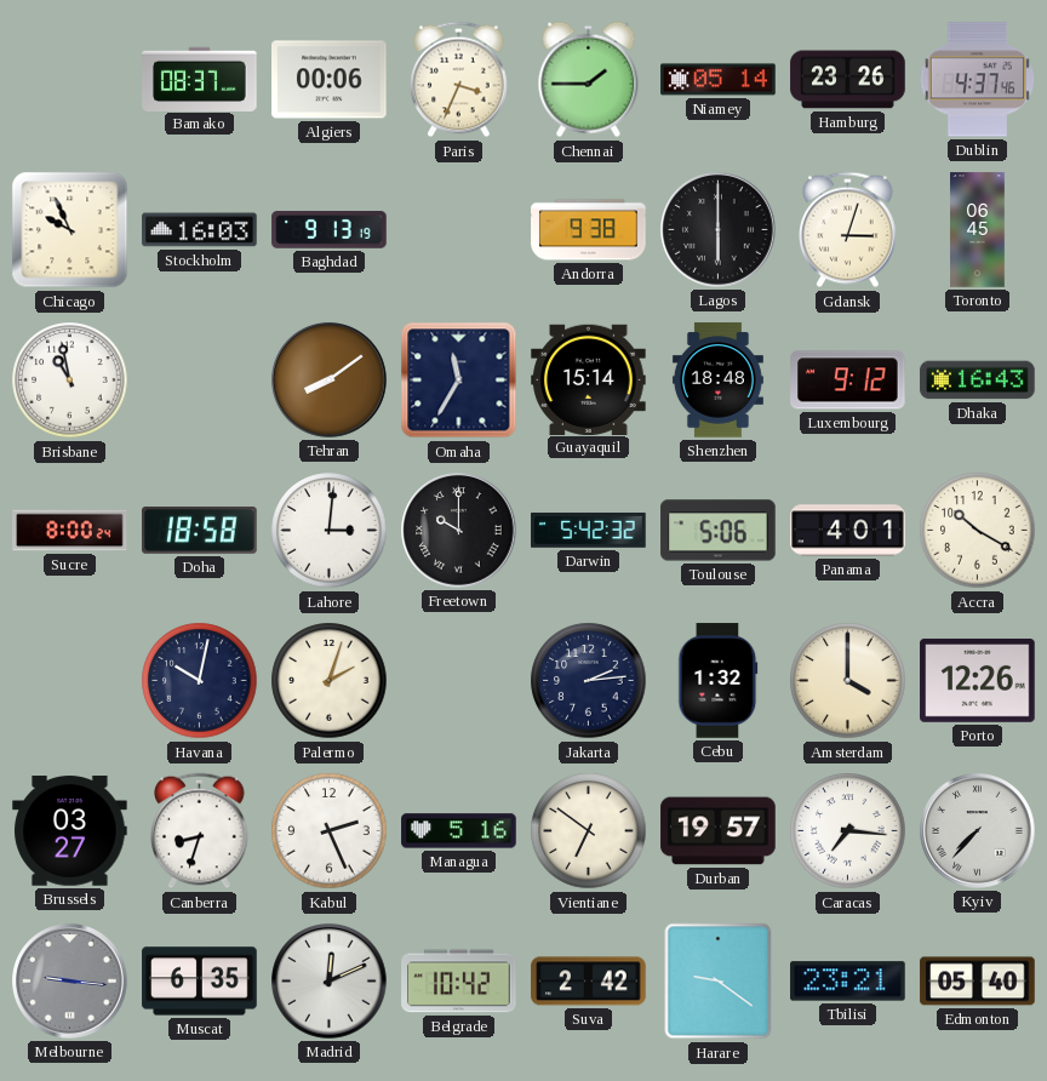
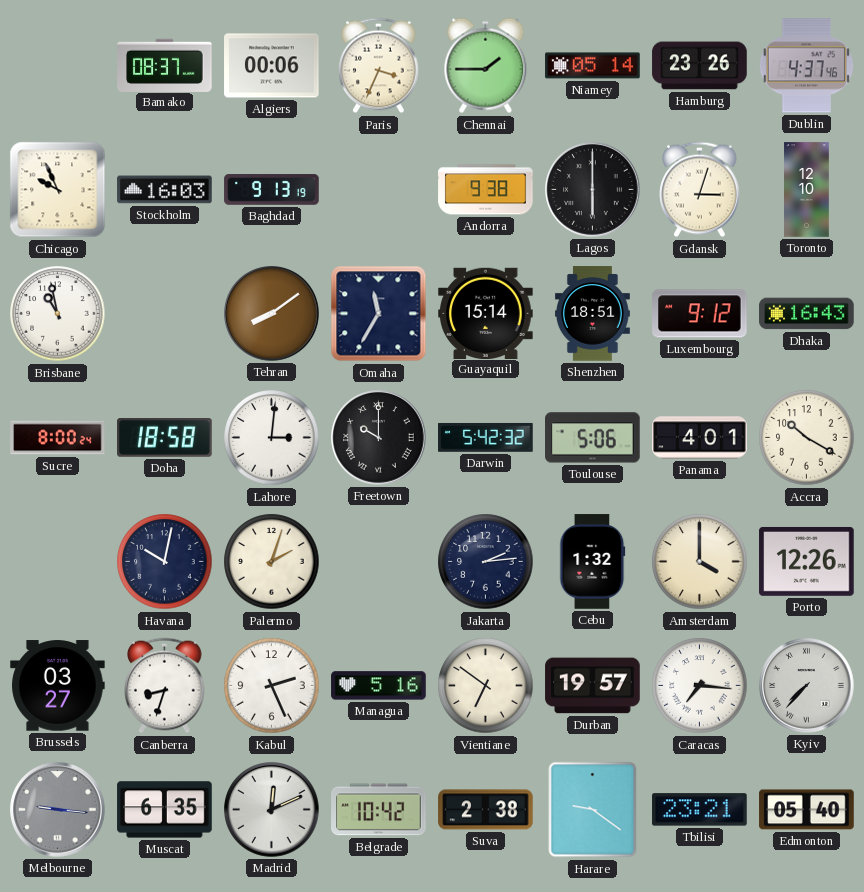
Toronto: 06:45 -> 12:10
Shenzhen: 18:48 -> 18:51
Suva: 2:42 -> 2:38
